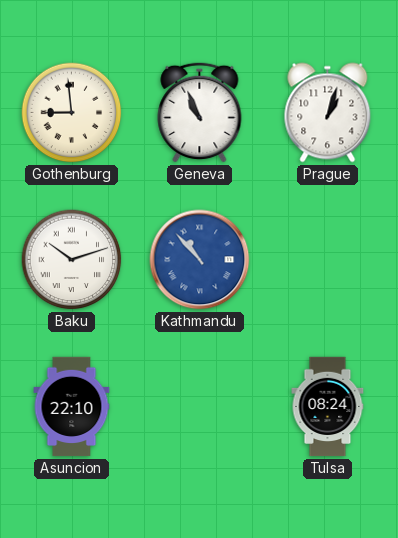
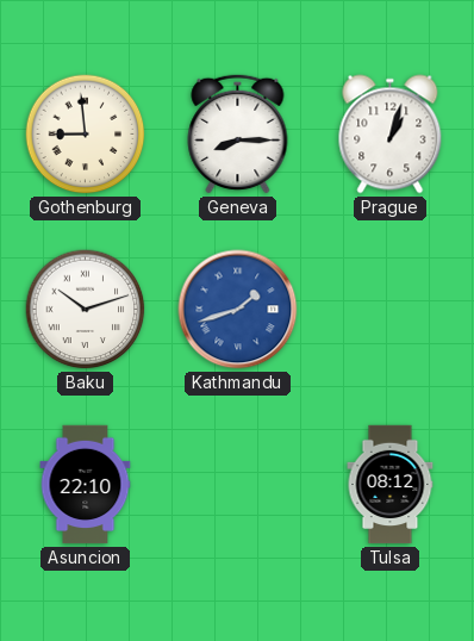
Geneva: 10:56 -> 8:15
Kathmandu: 10:53 -> 1:42
Tulsa: 08:24 -> 08:12
